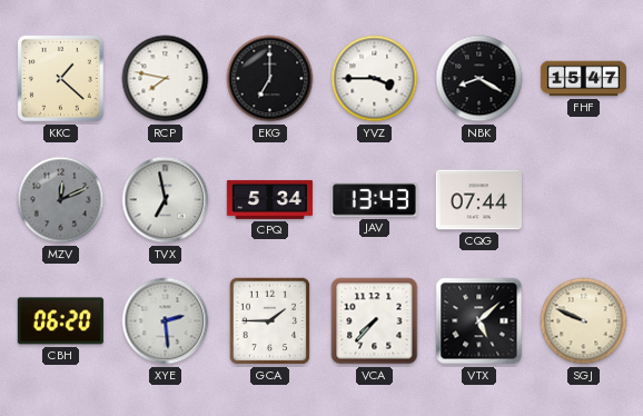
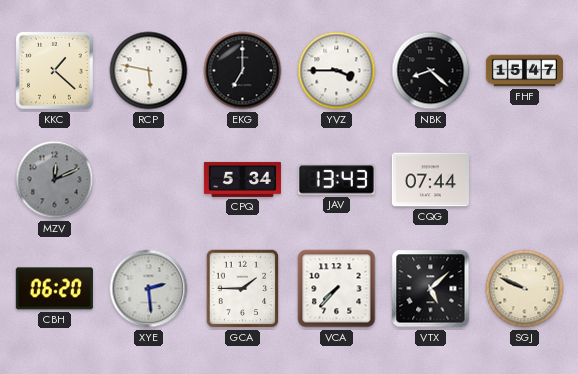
RCP: 7:47 -> 5:47
NBK: 8:20 -> 8:22
TVX: 6:58 -> none
